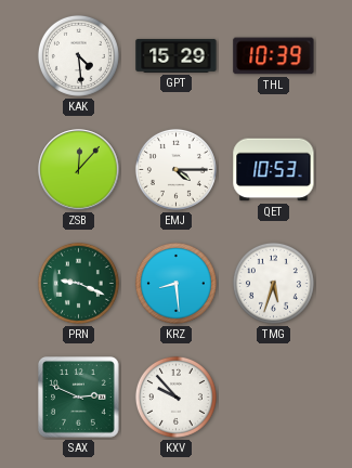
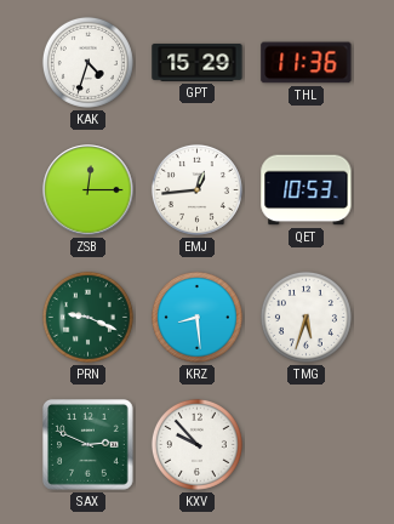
KAK: 4:29 -> 4:33
THL: 10:39 -> 11:36
ZSB: 12:07 -> 12:15
EMJ: 4:15 -> 12:44
